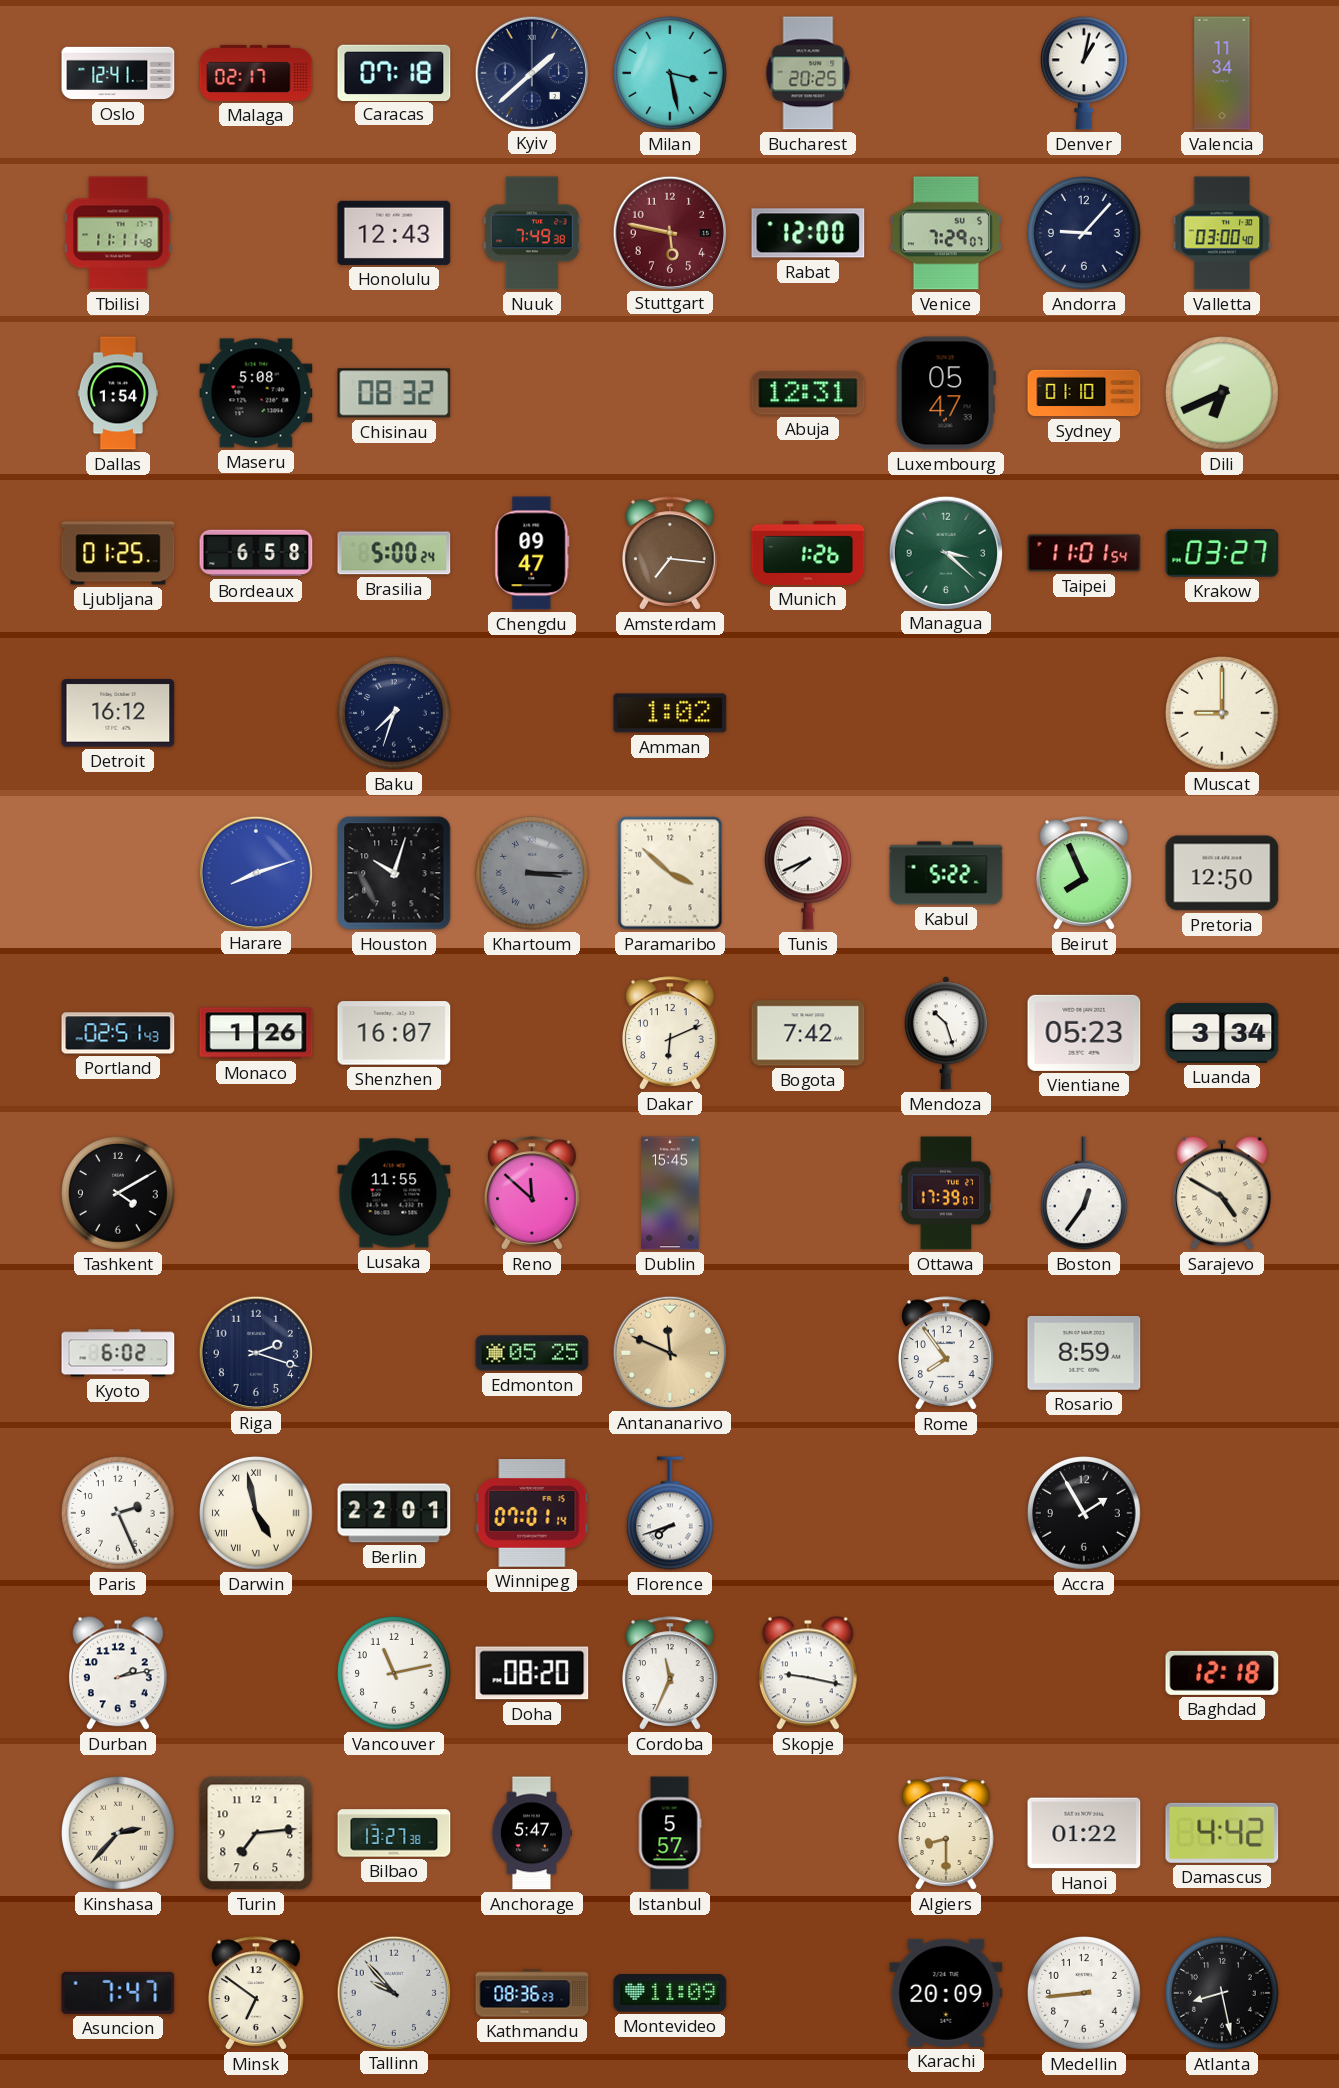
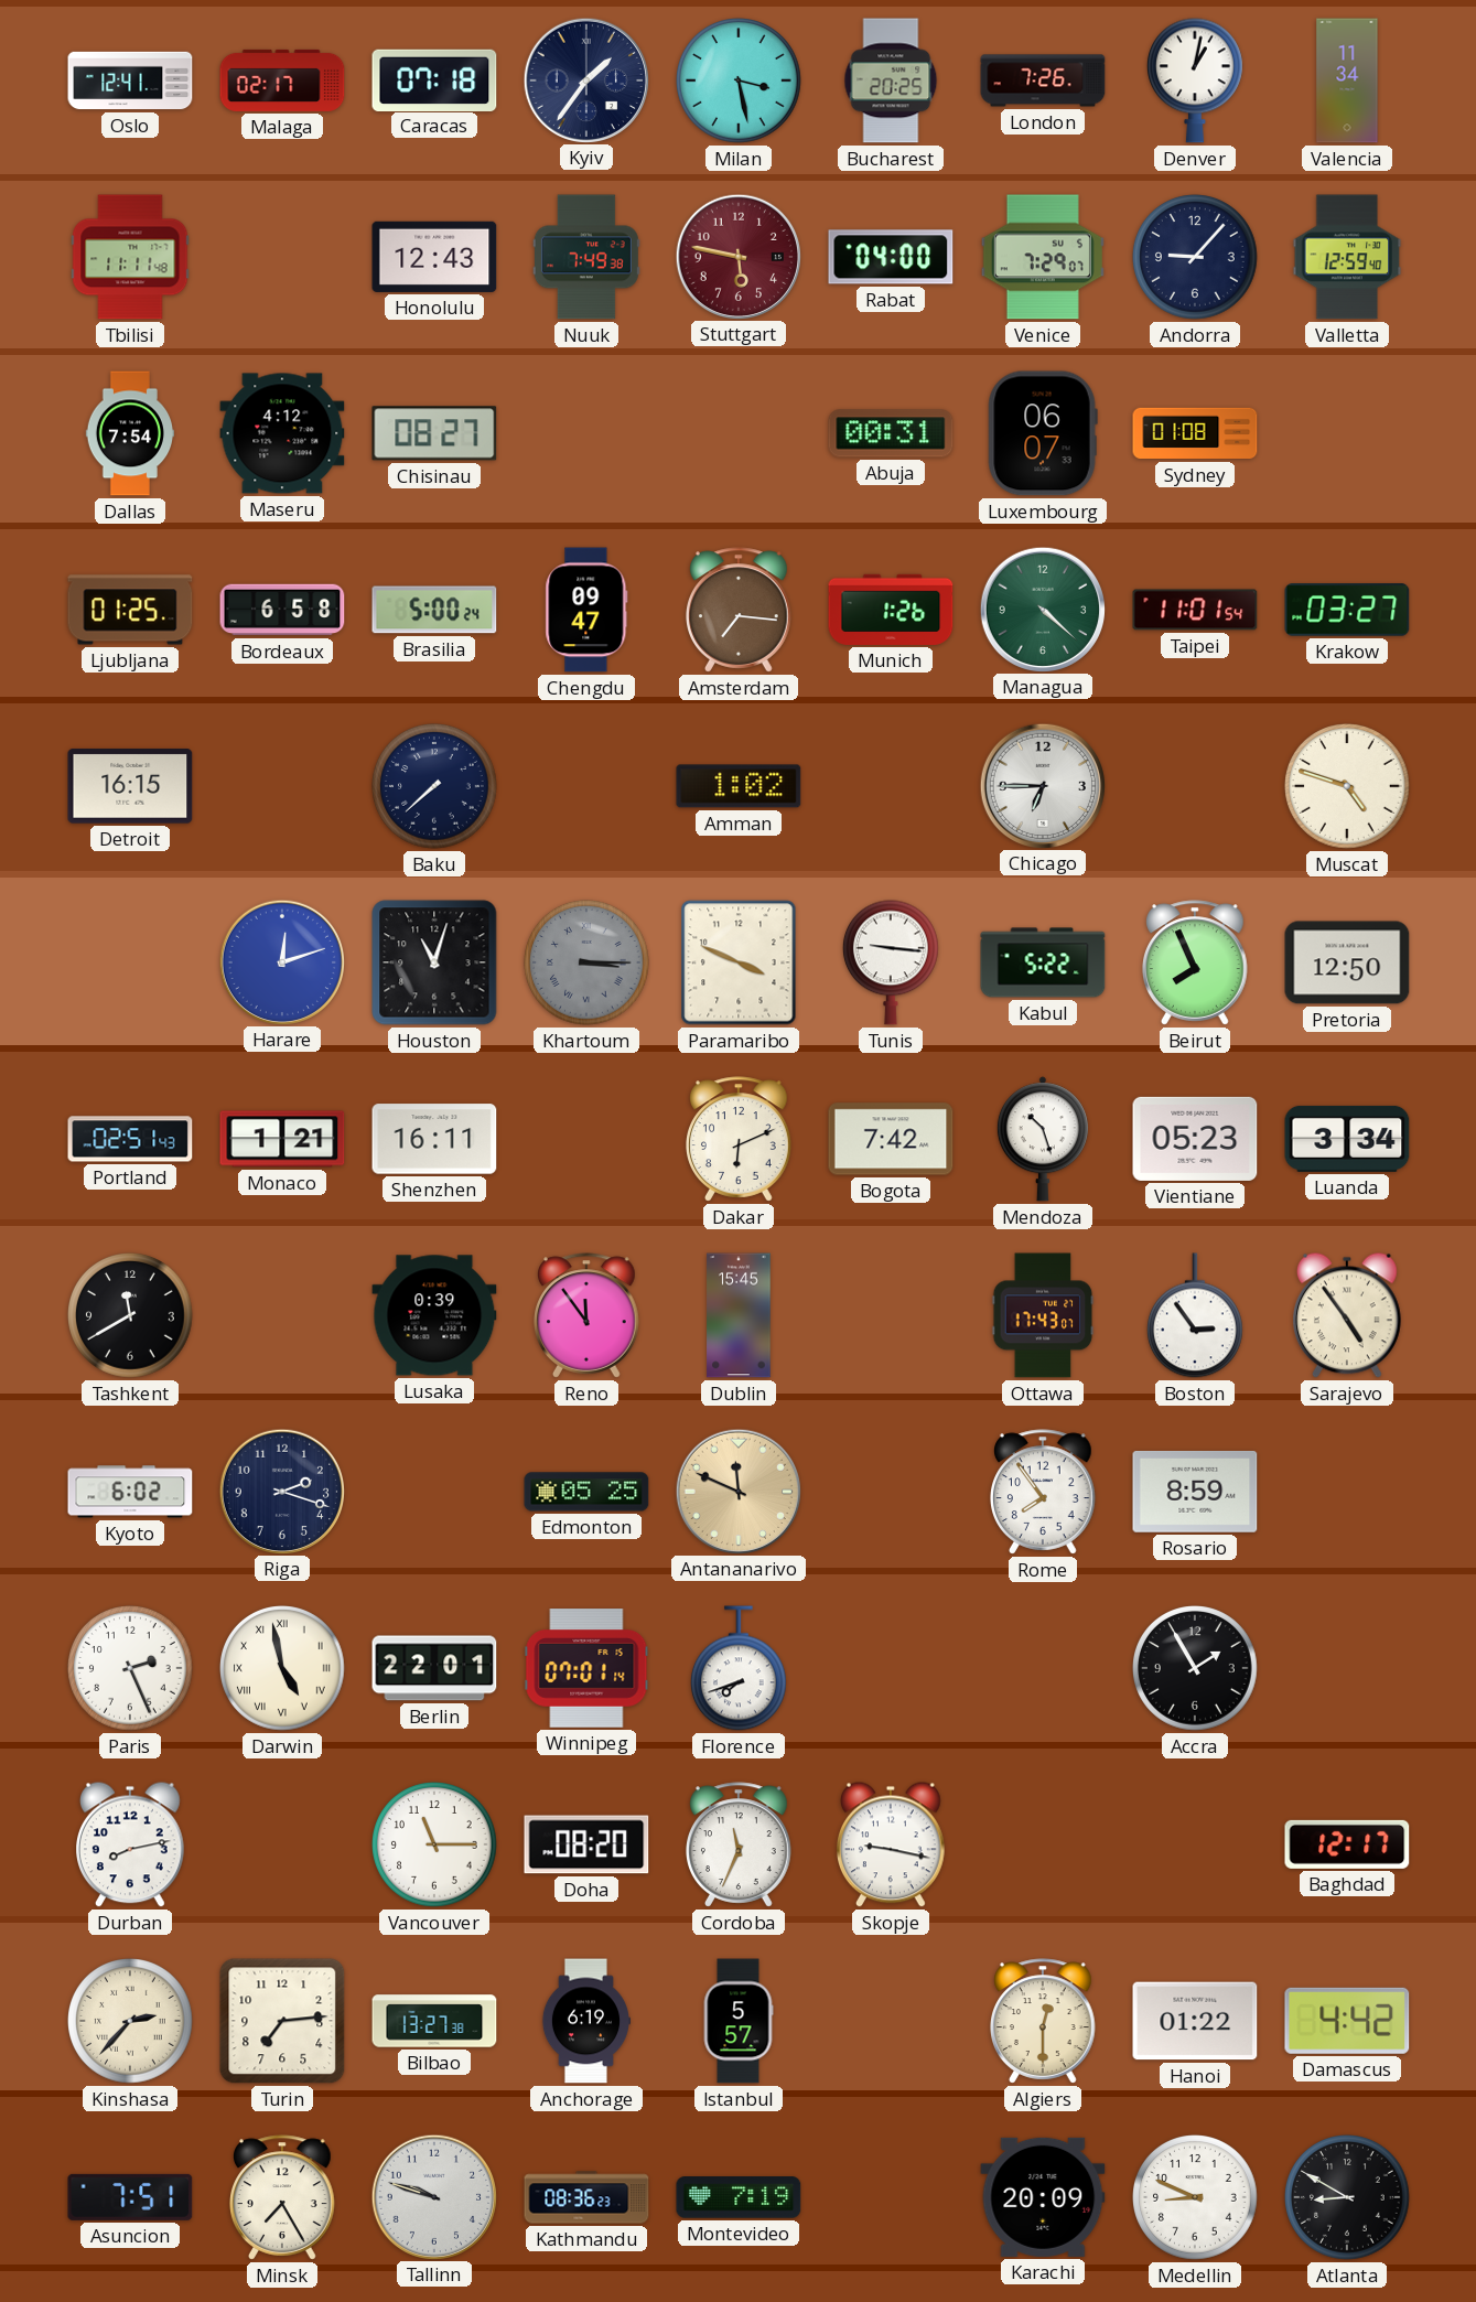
Kyiv: 1:38 -> 1:36
London: none -> 7:26
Rabat: 12:00 -> 04:00
Valletta: 03:00 -> 12:59
Dallas: 1:54 -> 7:54
Maseru: 5:08 -> 4:12
Chisinau: 08:32 -> 08:27
Abuja: 12:31 -> 00:31
Luxembourg: 05:47 -> 06:07
Sydney: 01:10 -> 01:08
Dili: 6:41 -> none
Managua: 3:22 -> 4:22
Detroit: 16:12 -> 16:15
Baku: 7:33 -> 7:38
Chicago: none -> 6:45
Muscat: 9:00 -> 4:48
Harare: 8:12 -> 12:12
Houston: 10:03 -> 11:03
Paramaribo: 3:52 -> 3:49
Tunis: 7:41 -> 9:16
Monaco: 1:26 -> 1:21
Shenzhen: 16:07 -> 16:11
Tashkent: 4:10 -> 11:40
Lusaka: 11:55 -> 0:39
Reno: 11:52 -> 11:54
Ottawa: 17:39 -> 17:43
Boston: 12:36 -> 2:54
Sarajevo: 4:50 -> 4:54
Durban: 2:13 -> 8:13
Vancouver: 11:13 -> 11:15
Baghdad: 12:18 -> 12:17
Anchorage: 5:47 -> 6:19
Algiers: 8:30 -> 12:30
Asuncion: 7:47 -> 7:51
Minsk: 6:51 -> 7:25
Tallinn: 9:53 -> 9:48
Montevideo: 11:09 -> 7:19
Medellin: 8:44 -> 8:49
Atlanta: 8:28 -> 8:50
